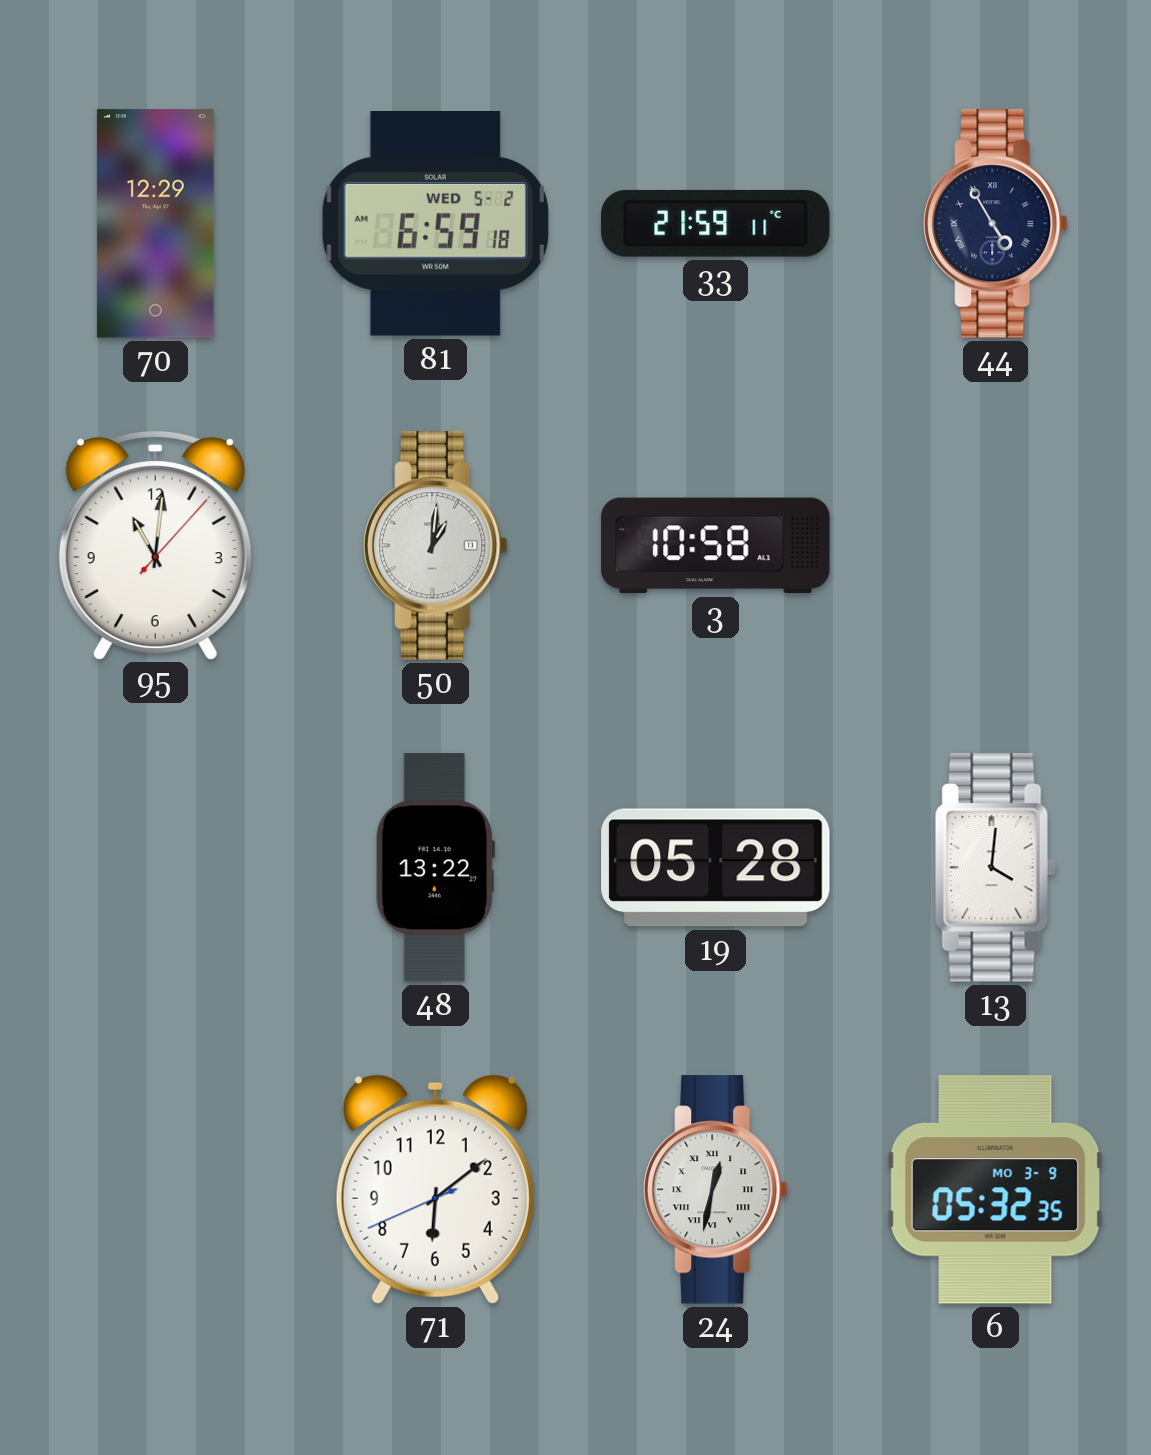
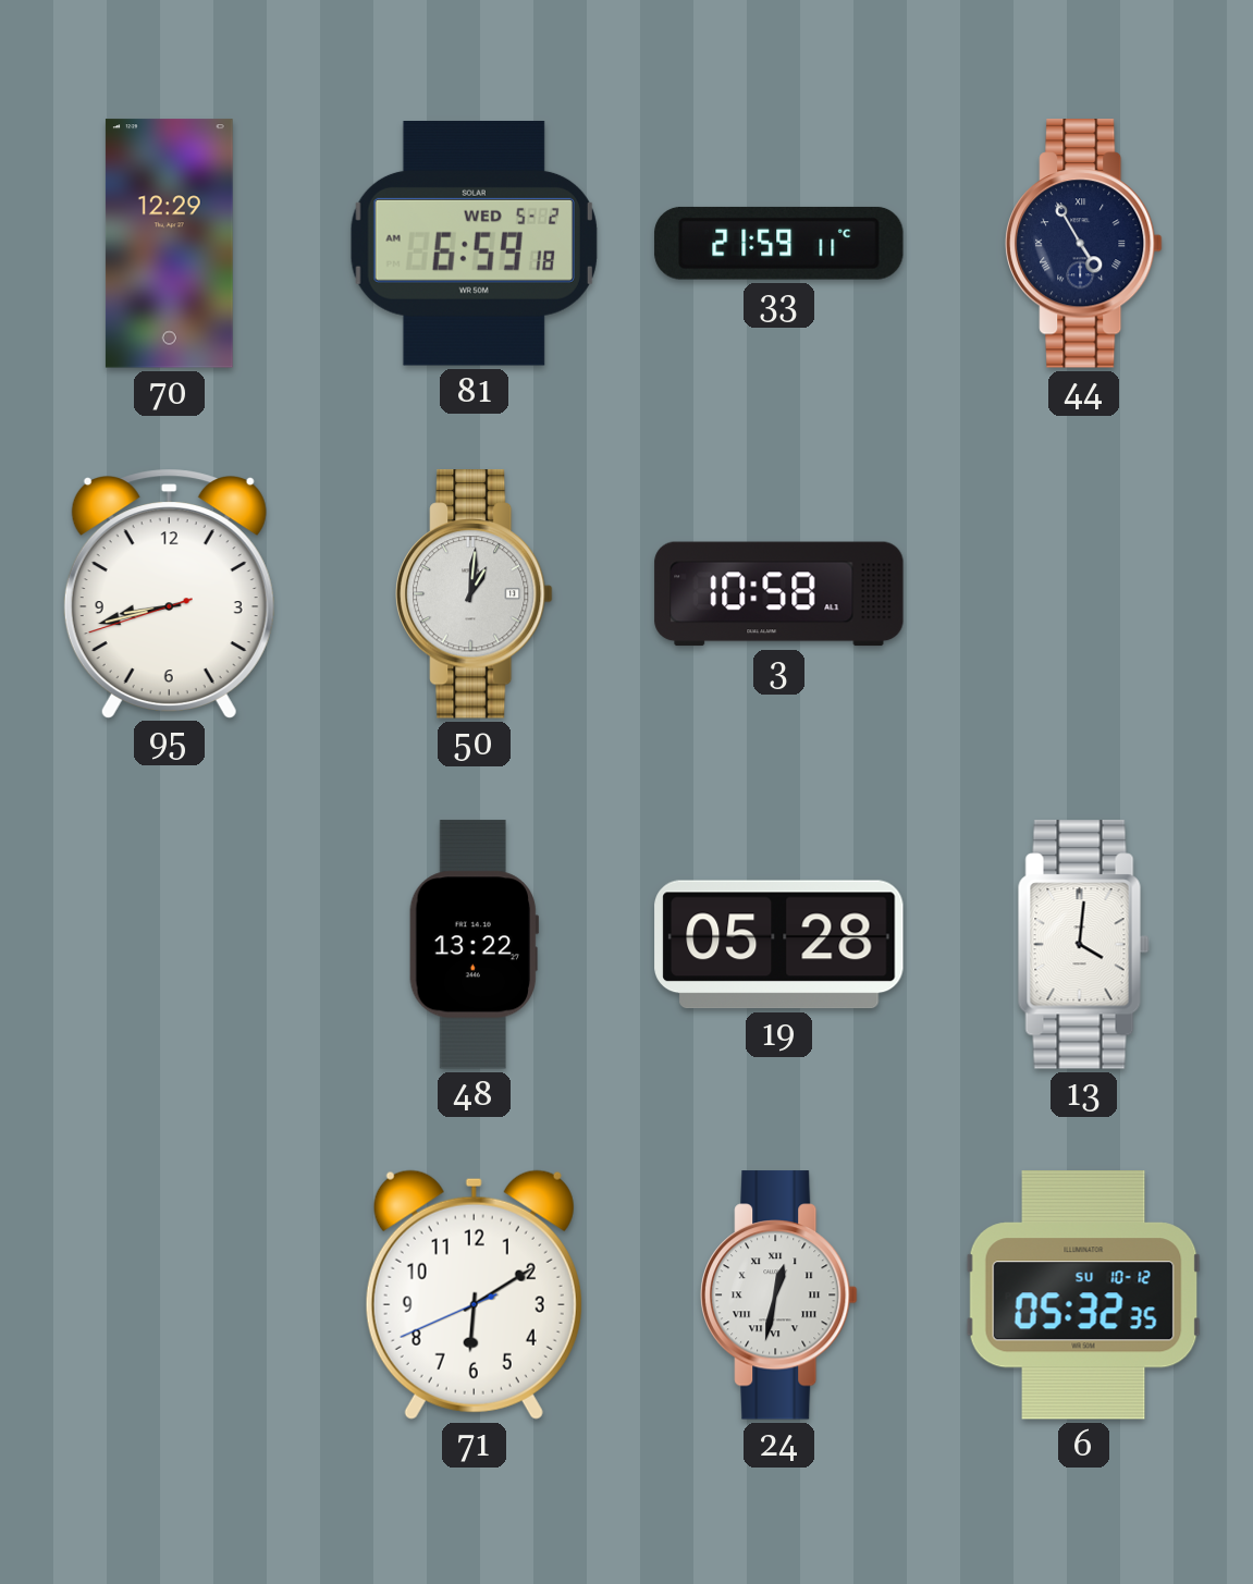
95: 11:01 -> 8:42
71: 6:08 -> 6:09
6 date: MO 3-9 -> SU 10-12
